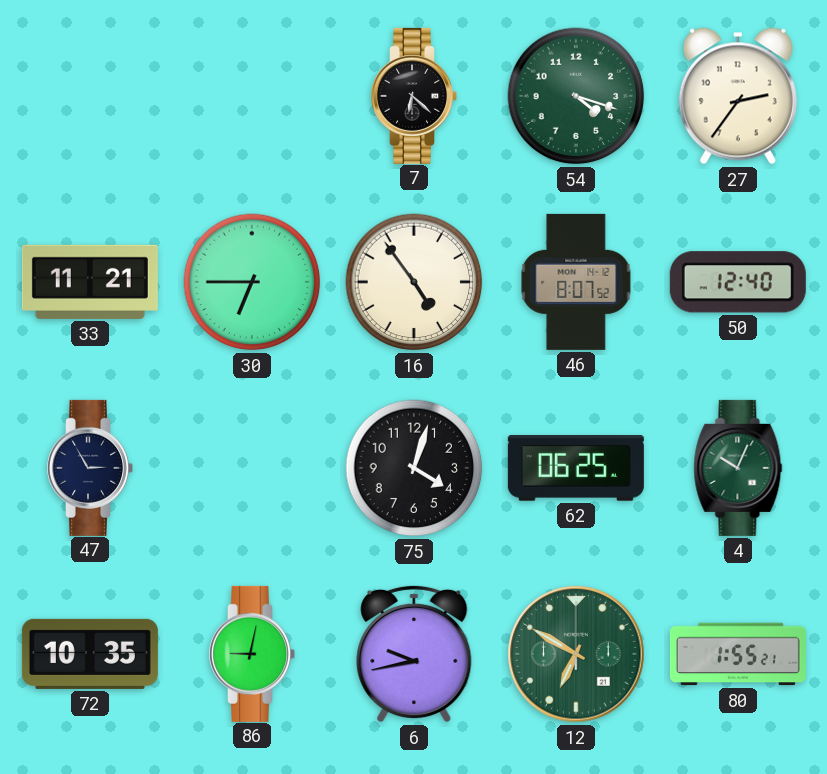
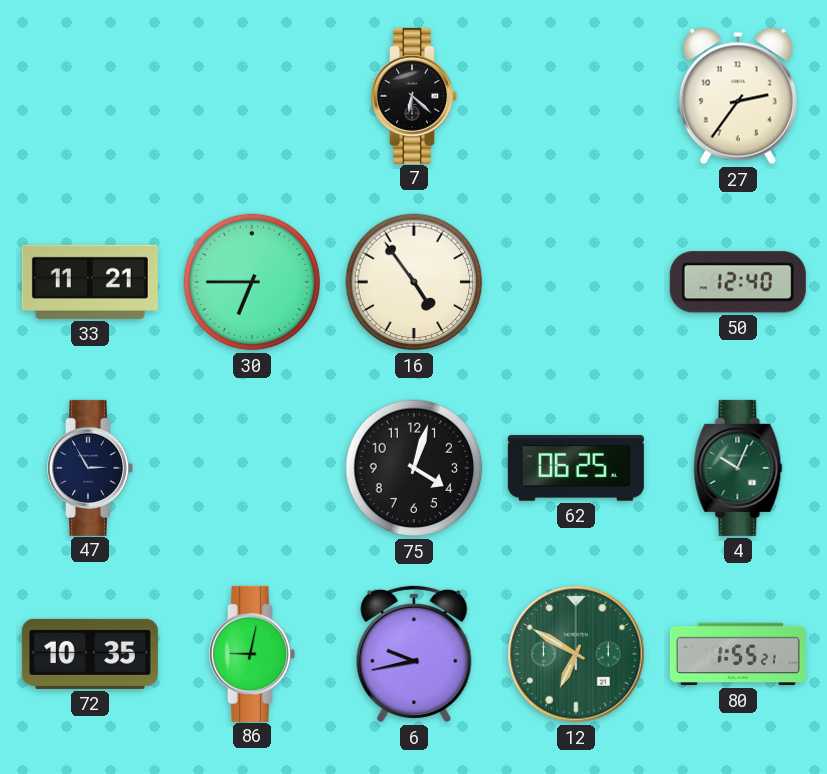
54: 4:18 -> none
46: 8:07 -> none
